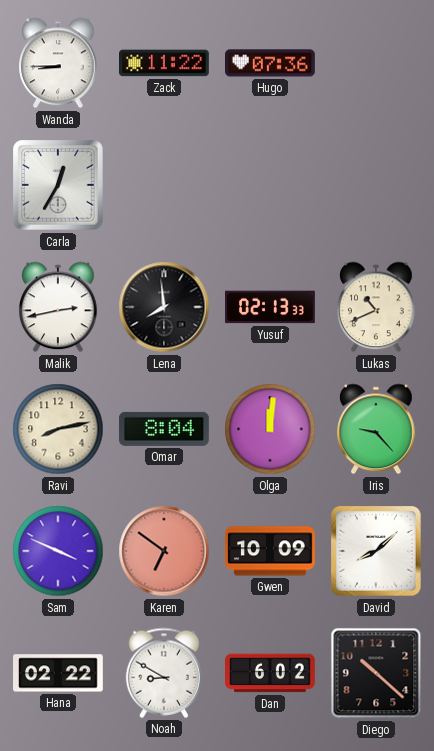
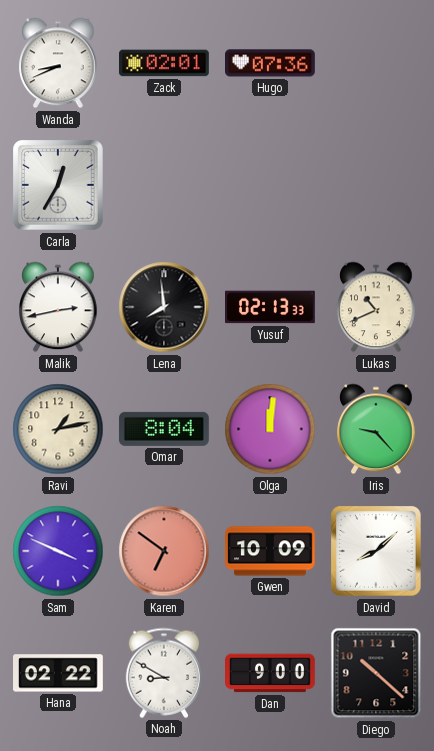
Wanda: 8:45 -> 8:41
Zack: 11:22 -> 02:01
Ravi: 8:13 -> 1:13
Dan: 6:02 -> 9:00
